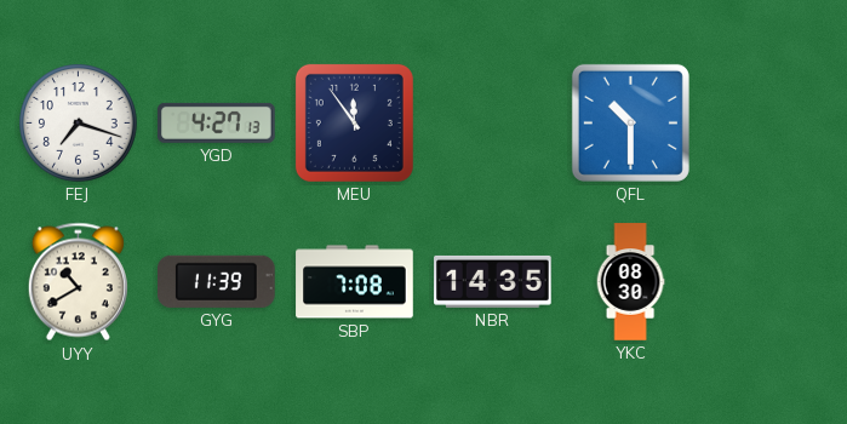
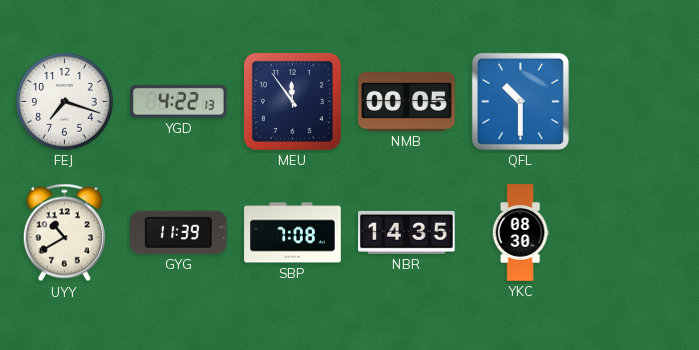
YGD: 4:27 -> 4:22
NMB: none -> 00:05
